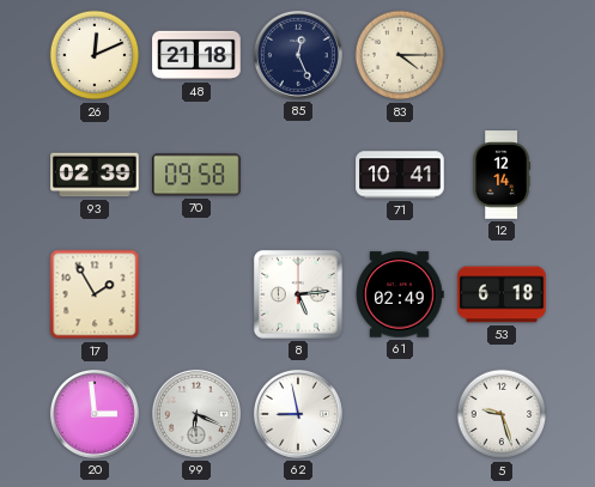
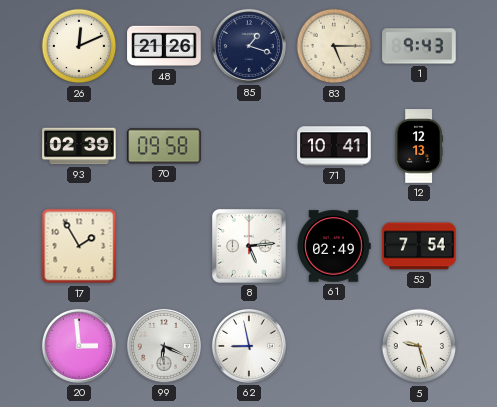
48: 21:18 -> 21:26
85: 12:26 -> 1:18
83: 4:15 -> 5:15
1: none -> 9:43
12: 12:14 -> 12:13
53: 6:18 -> 7:54
